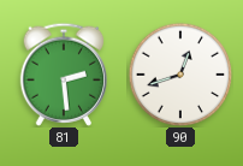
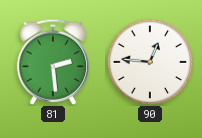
90: 12:42 -> 12:46
